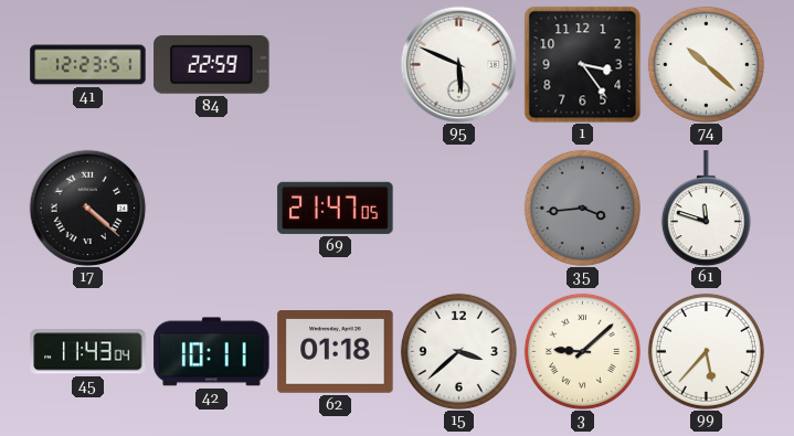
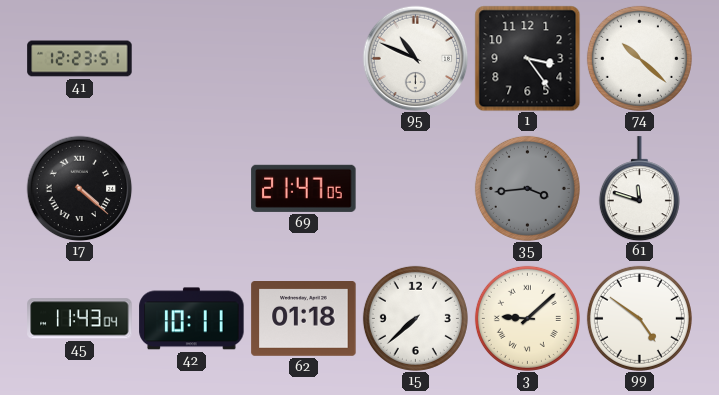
84: 22:59 -> none
95: 5:49 -> 10:49
15: 3:38 -> 7:38
99: 5:37 -> 4:51
